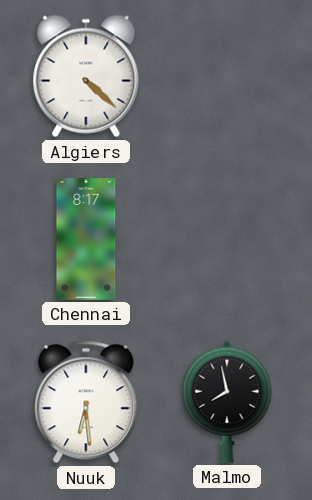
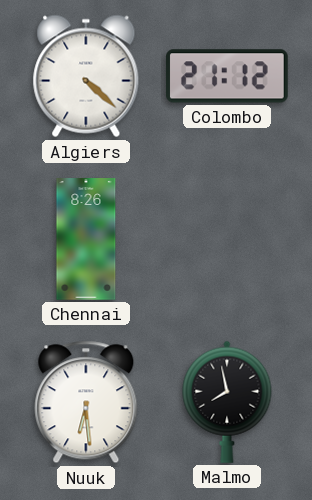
Colombo: none -> 21:12
Chennai: 8:17 -> 8:26
